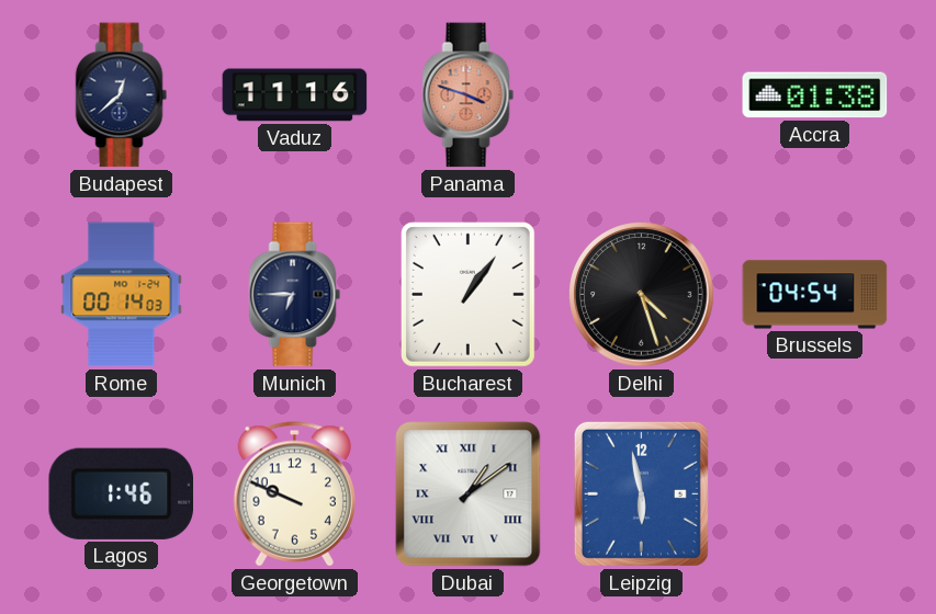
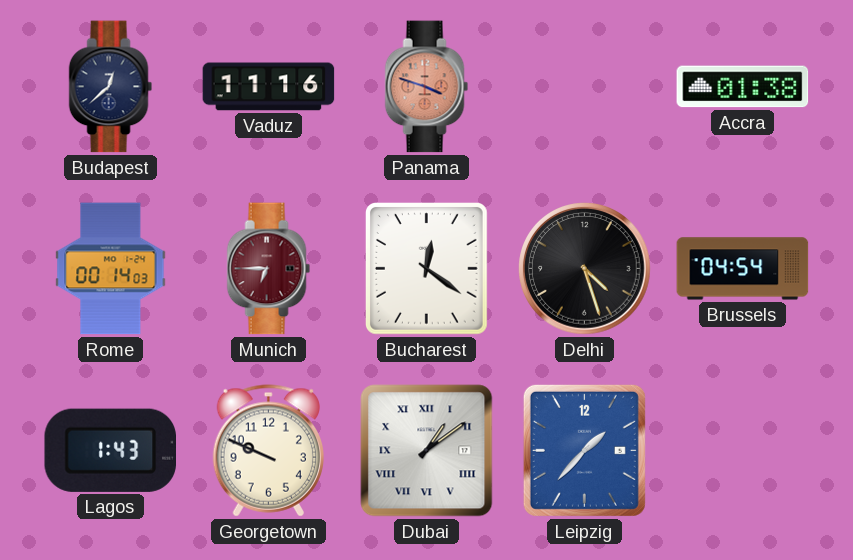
Munich dial: navy -> burgundy
Bucharest: 1:06 -> 12:21
Lagos: 1:46 -> 1:43
Leipzig: 5:58 -> 1:37
